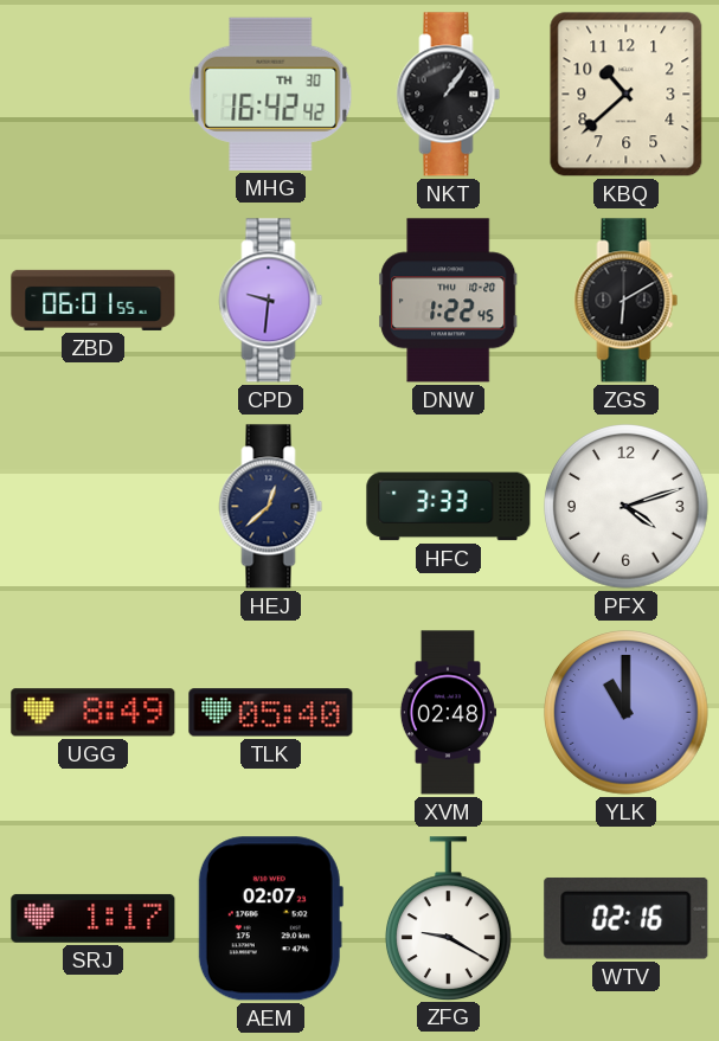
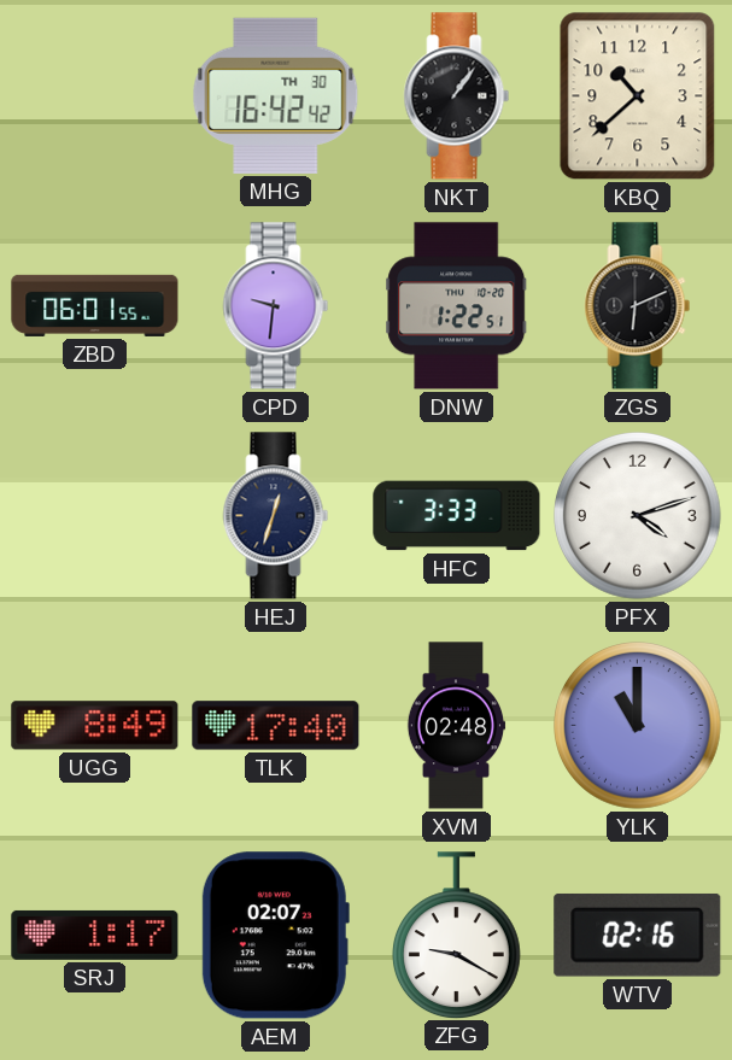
DNW: 1:22:45 -> 1:22:51
ZGS: 6:10 -> 6:11
HEJ: 12:38 -> 12:33
TLK: 05:40 -> 17:40
